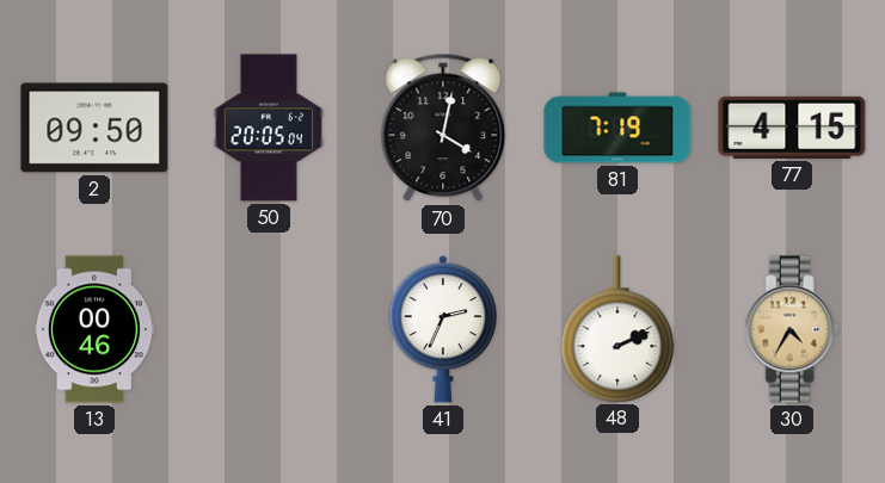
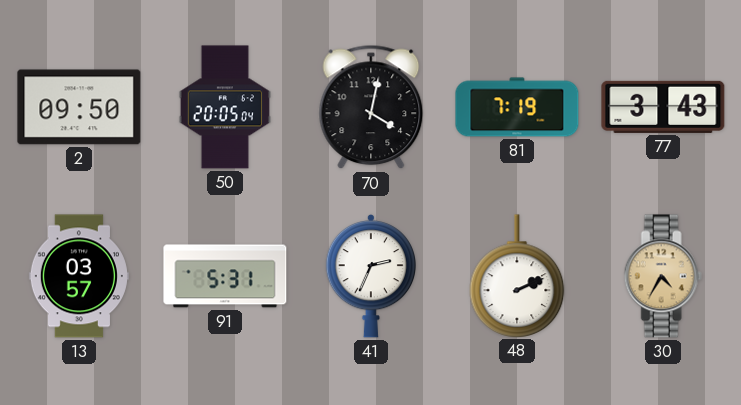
77: 4:15 -> 3:43
13: 00:46 -> 03:57
91: none -> 5:31
